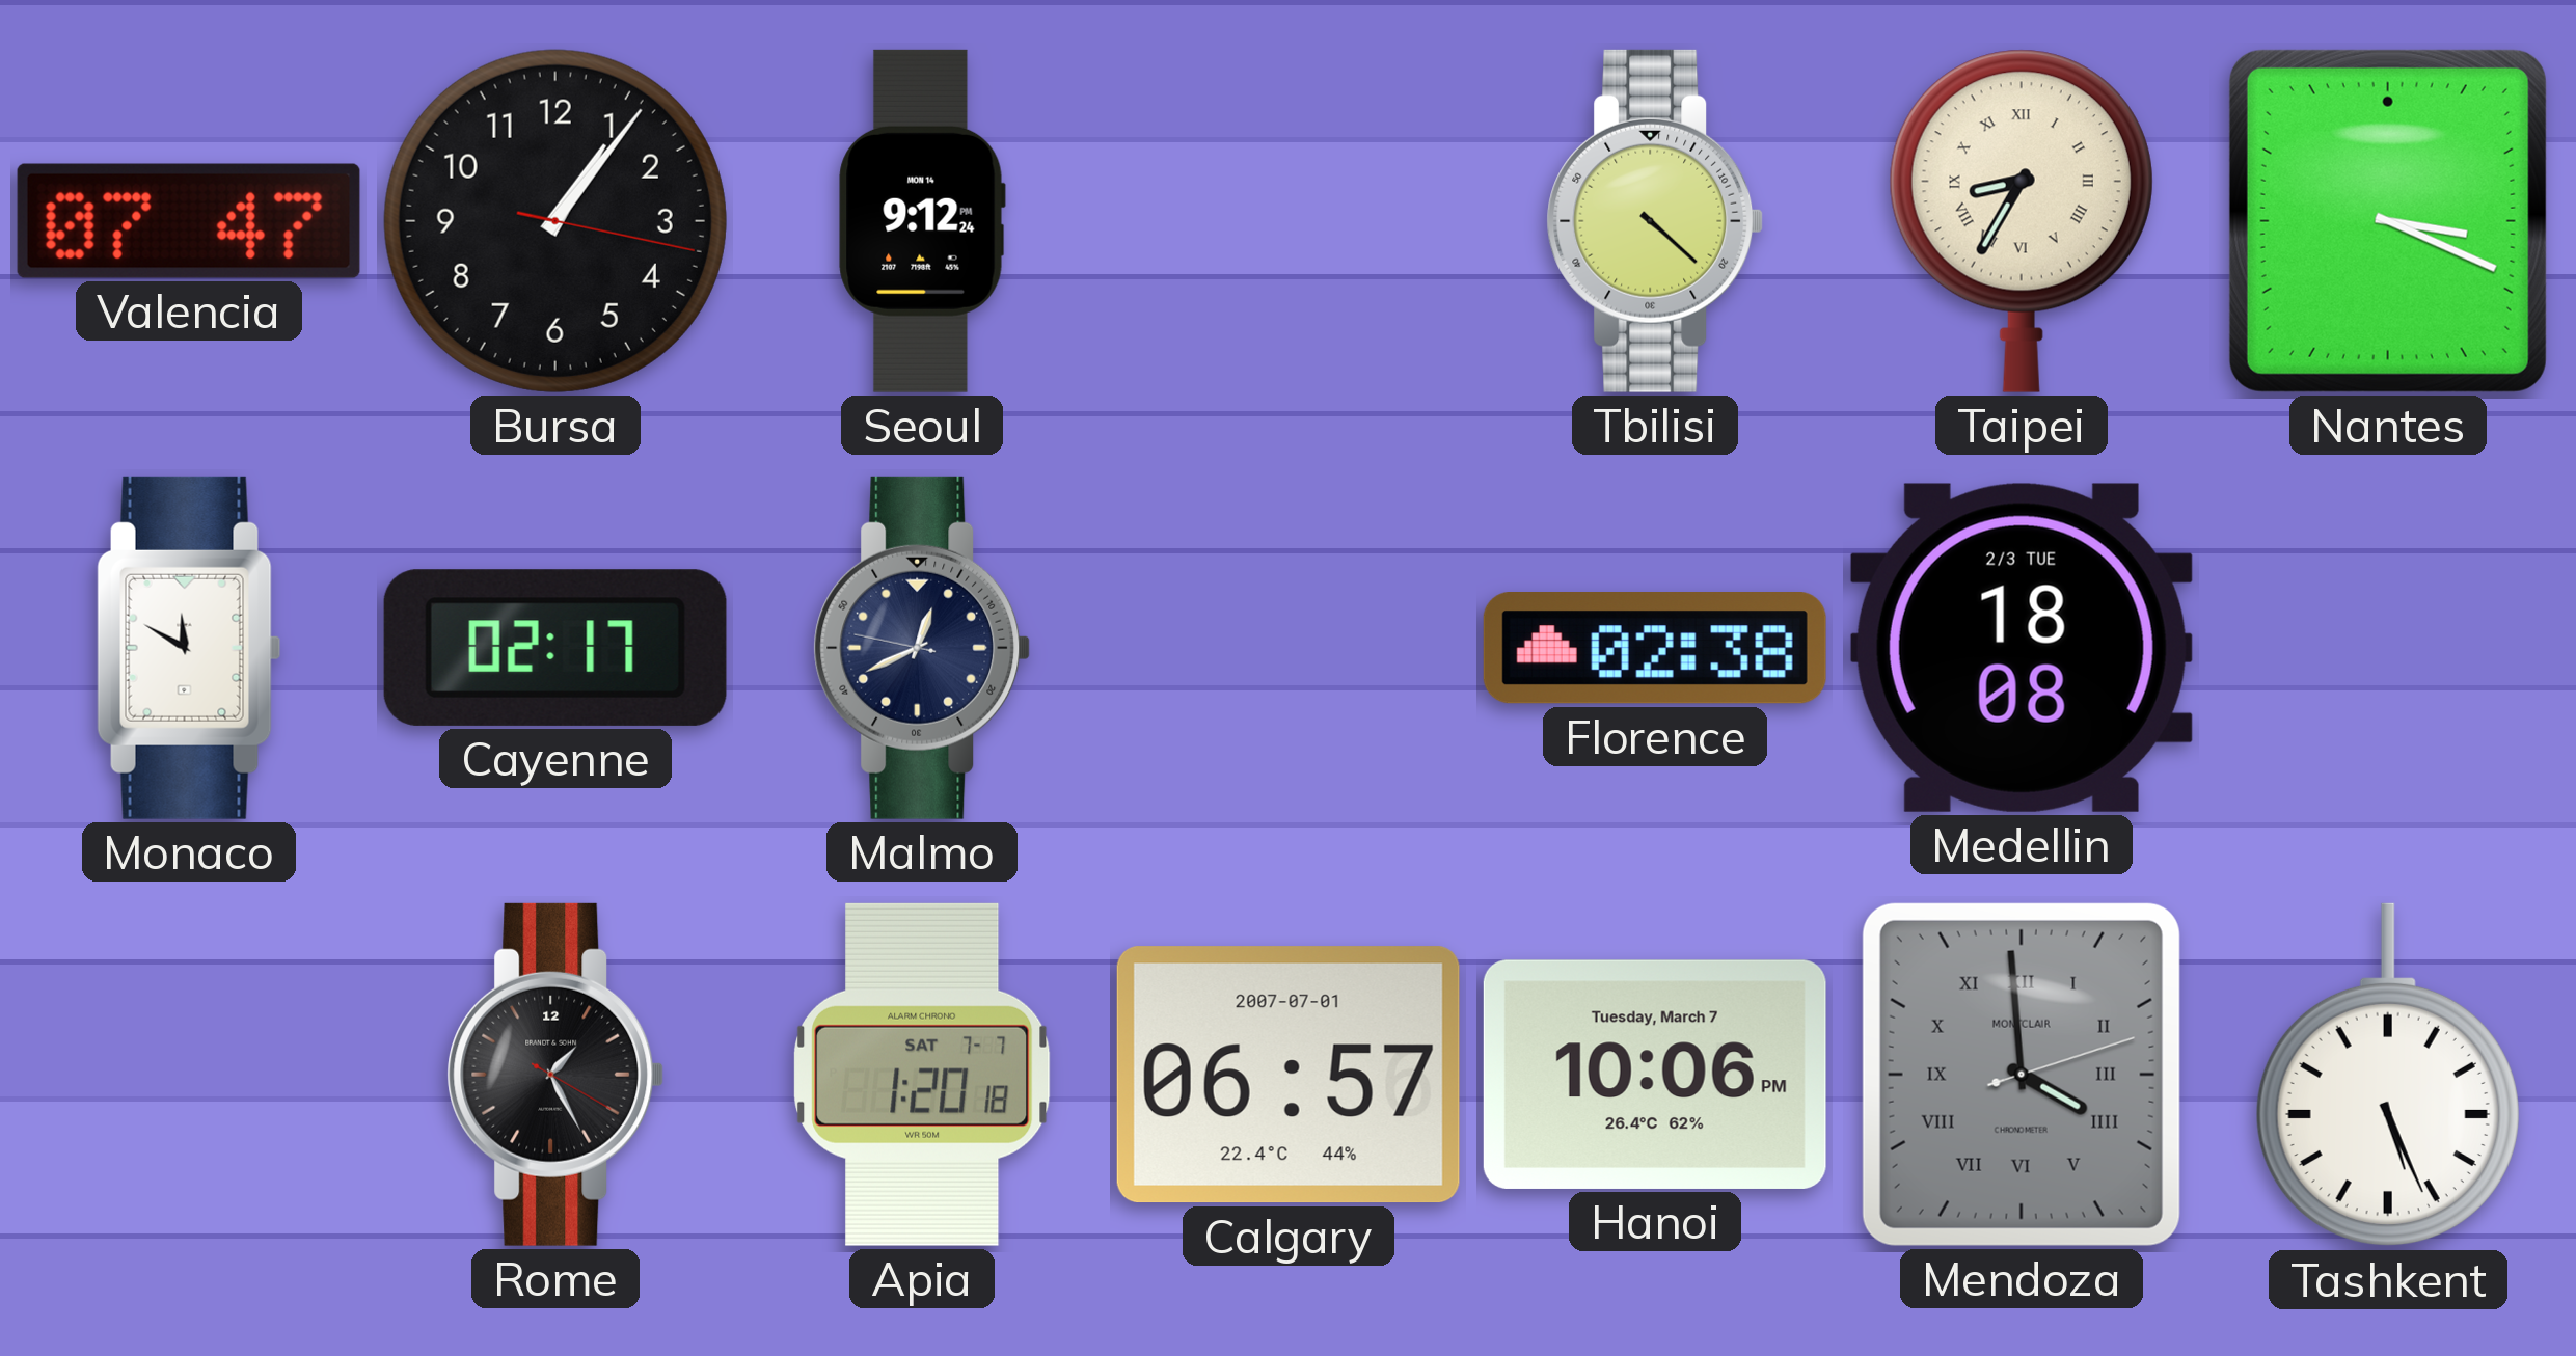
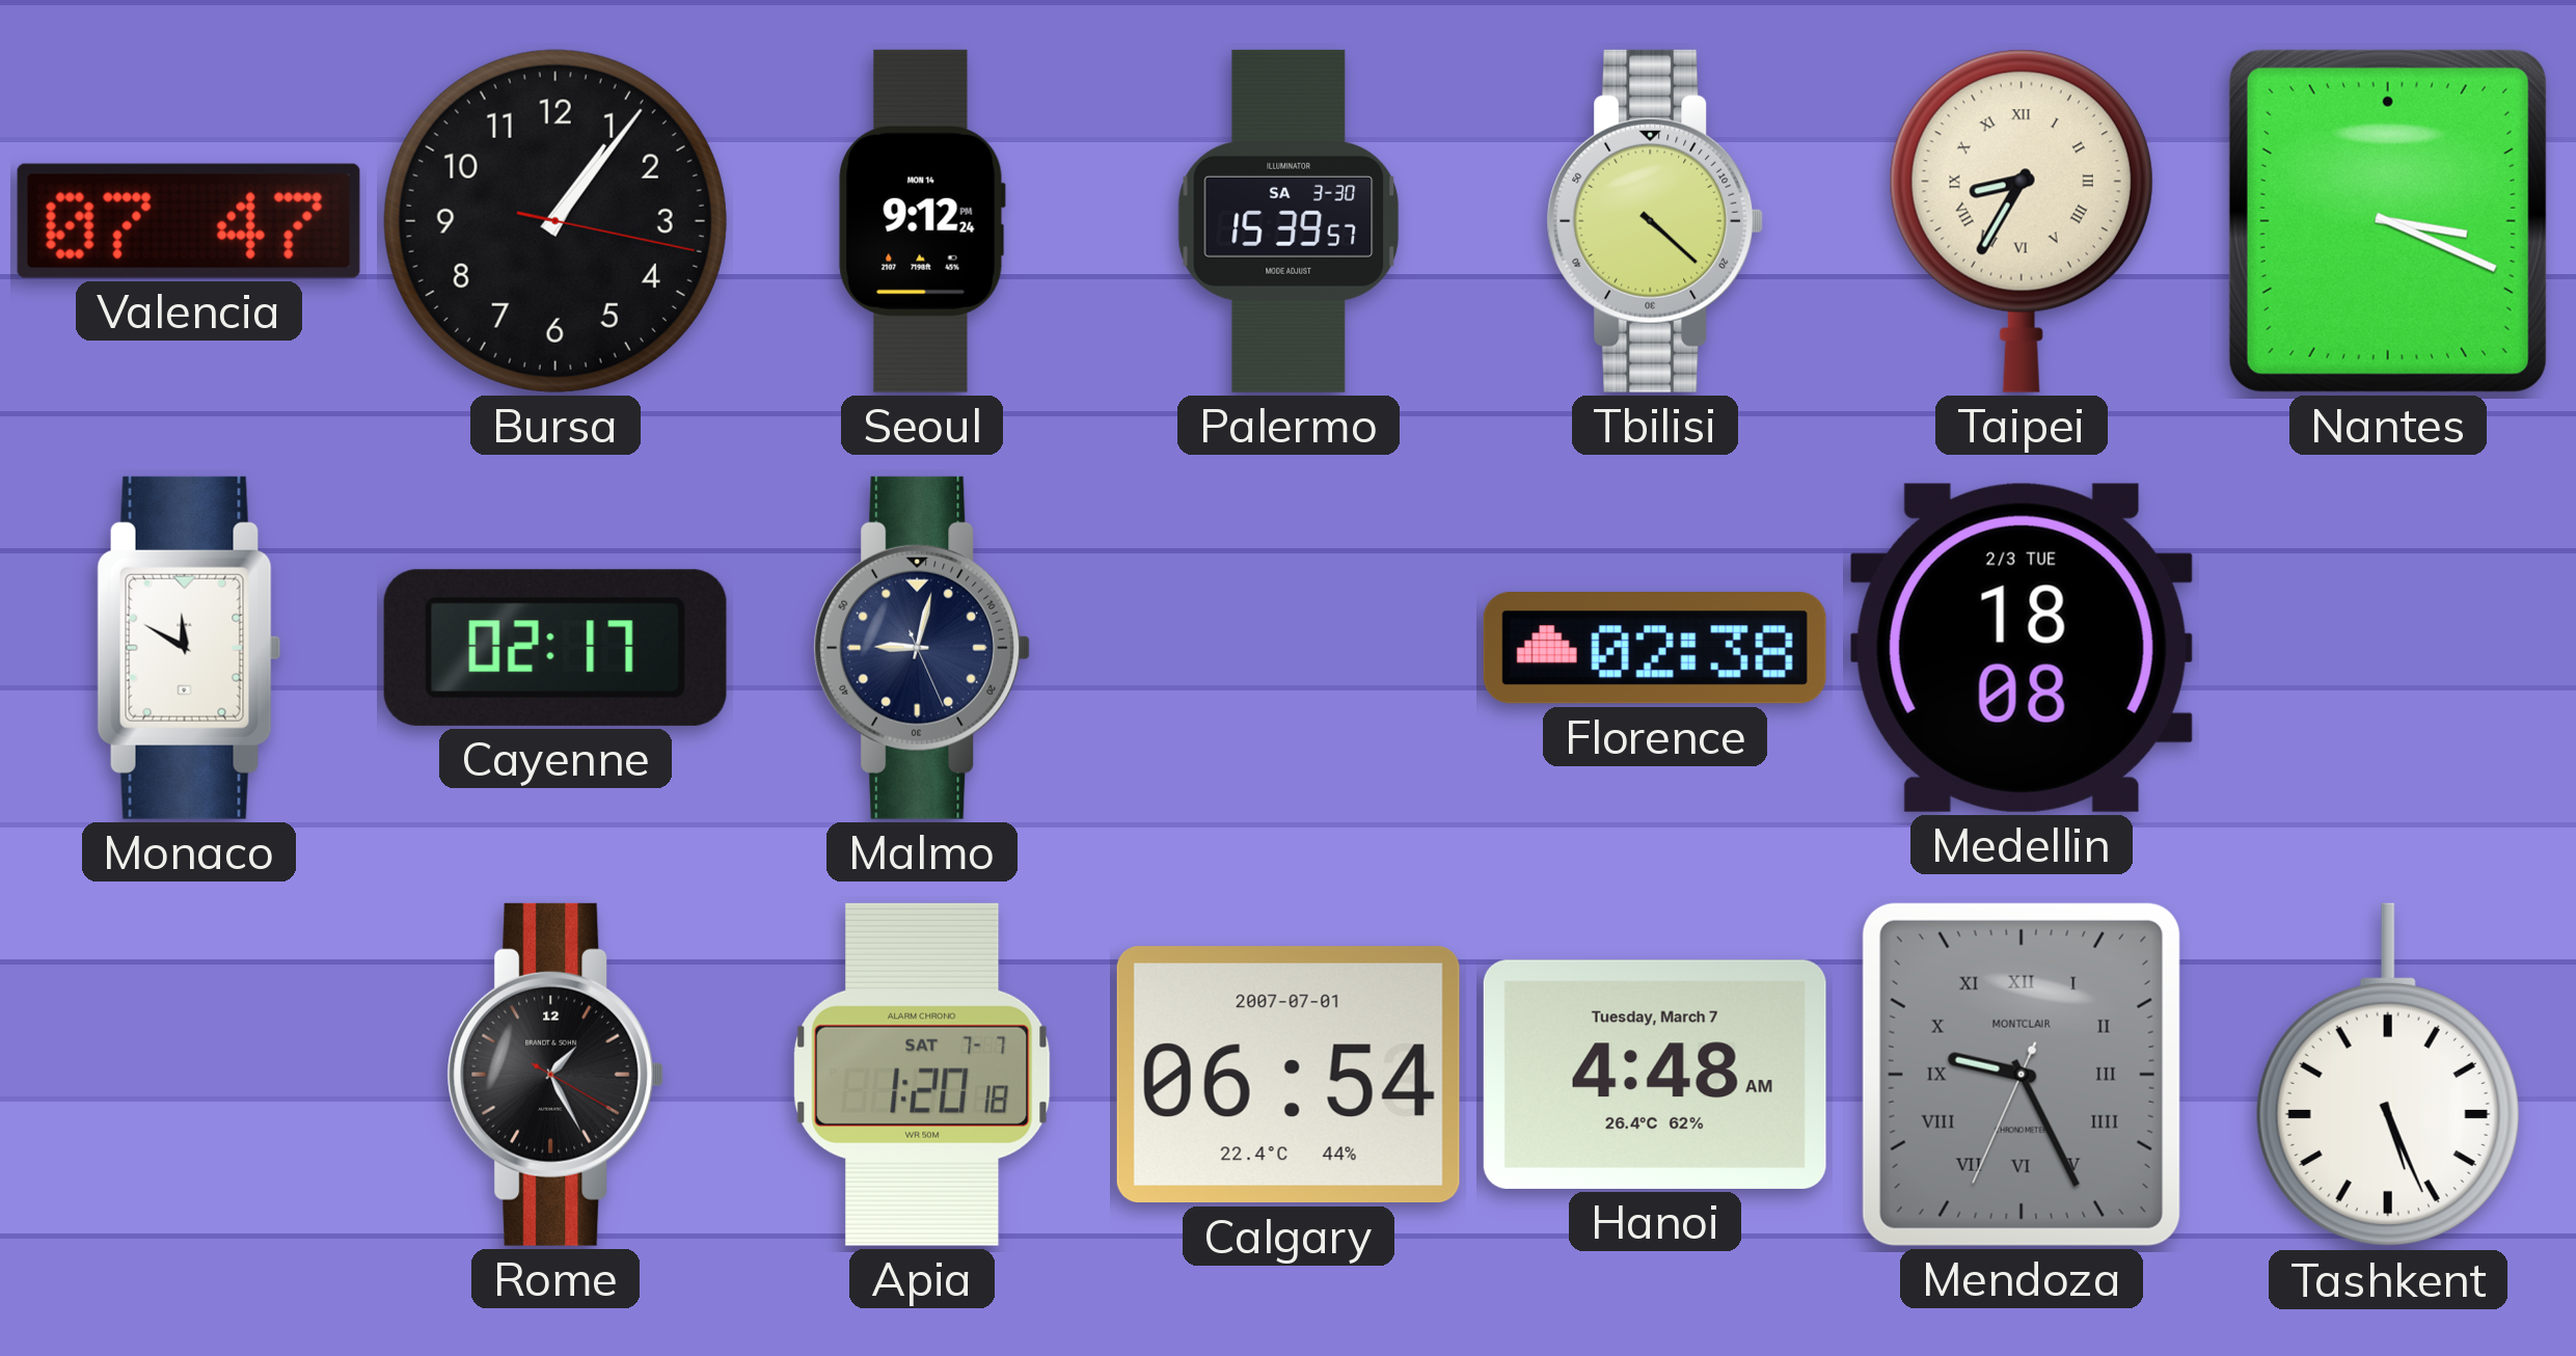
Palermo: none -> 15:39
Malmo: 12:40 -> 9:02
Calgary: 06:57 -> 06:54
Hanoi: 10:06 -> 4:48
Mendoza: 3:59 -> 9:25
